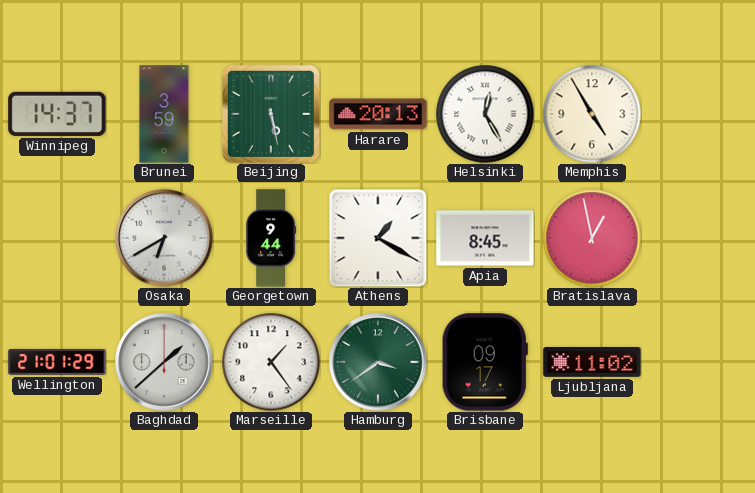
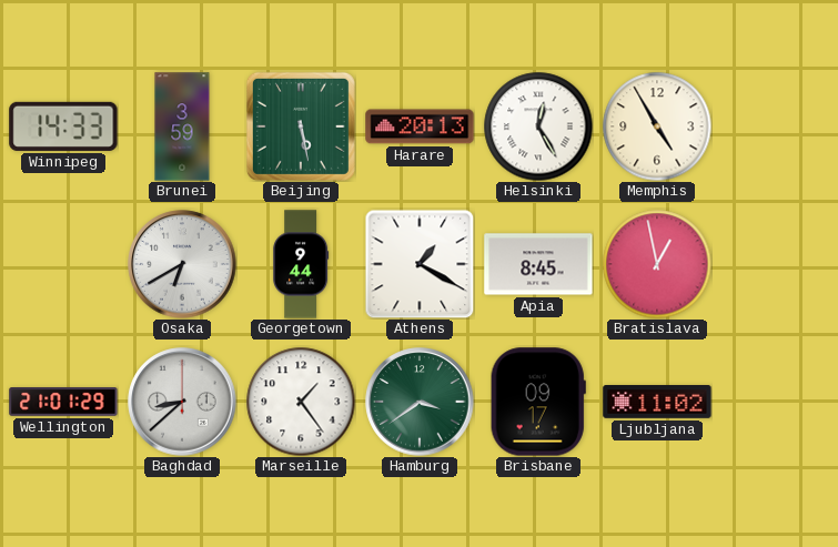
Winnipeg: 14:37 -> 14:33
Baghdad: 1:38 -> 8:38
